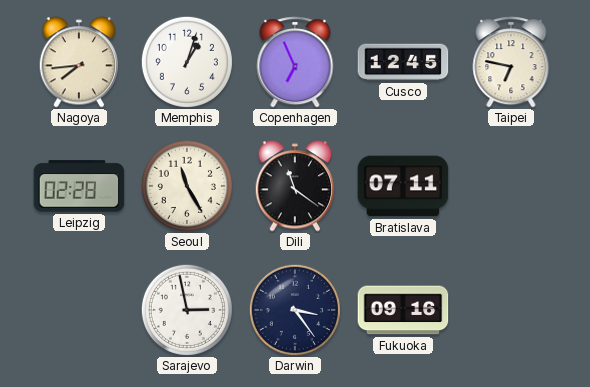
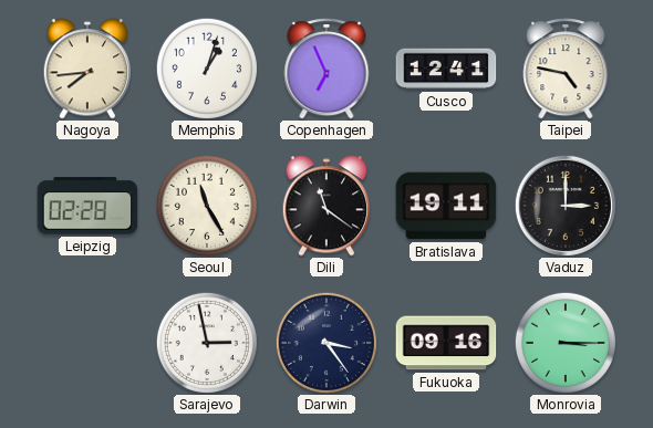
Cusco: 12:45 -> 12:41
Taipei: 6:47 -> 4:47
Bratislava: 07:11 -> 19:11
Vaduz: none -> 3:00
Monrovia: none -> 3:15
